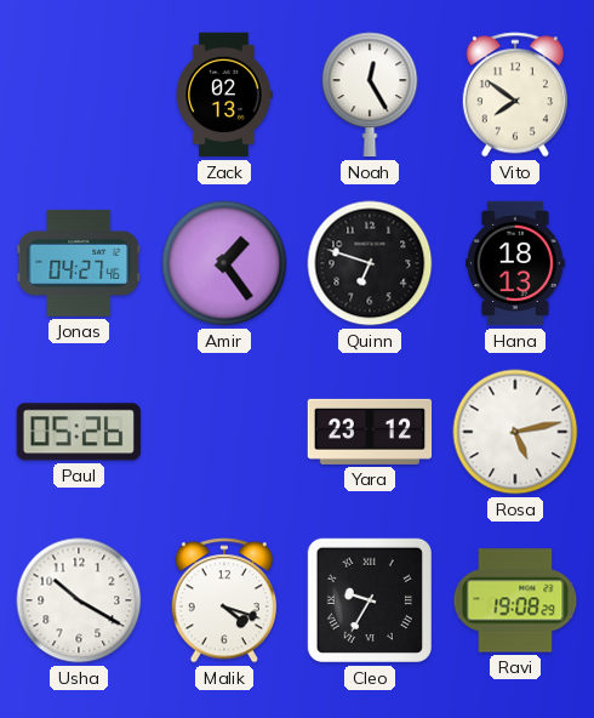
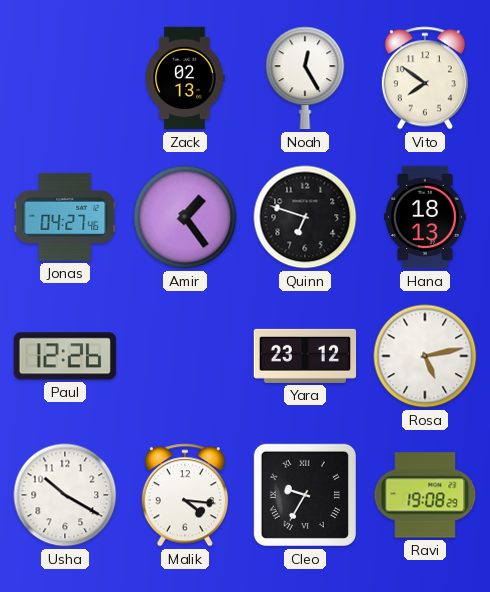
Paul: 05:26 -> 12:26
Malik: 4:18 -> 4:16
